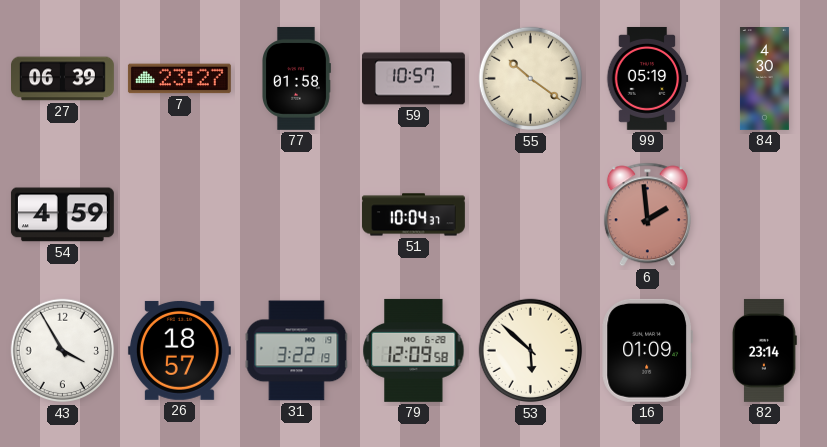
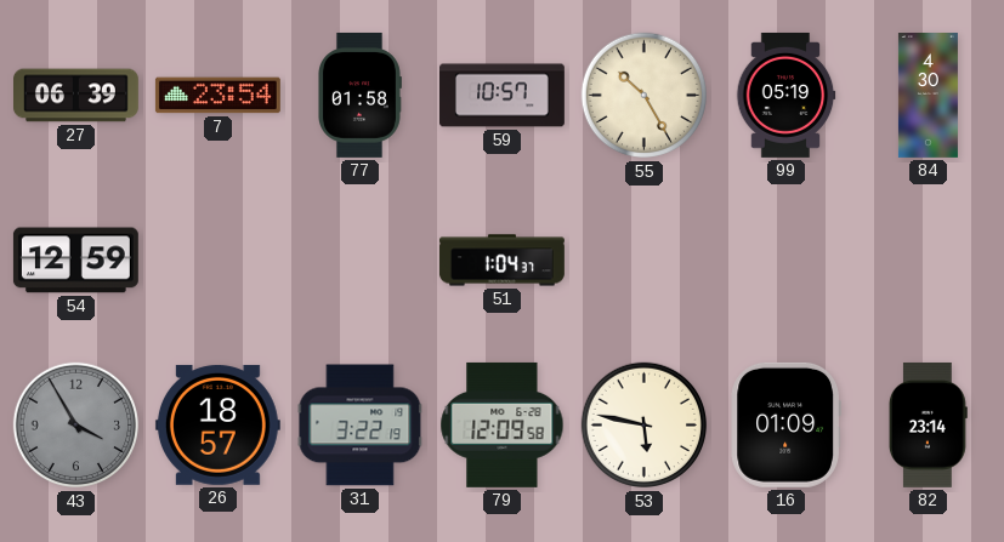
7: 23:27 -> 23:54
55: 10:21 -> 10:25
54: 4:59 -> 12:59
51: 10:04 -> 1:04
6: 1:59 -> none
43 dial: white -> grey
53: 5:52 -> 5:47
